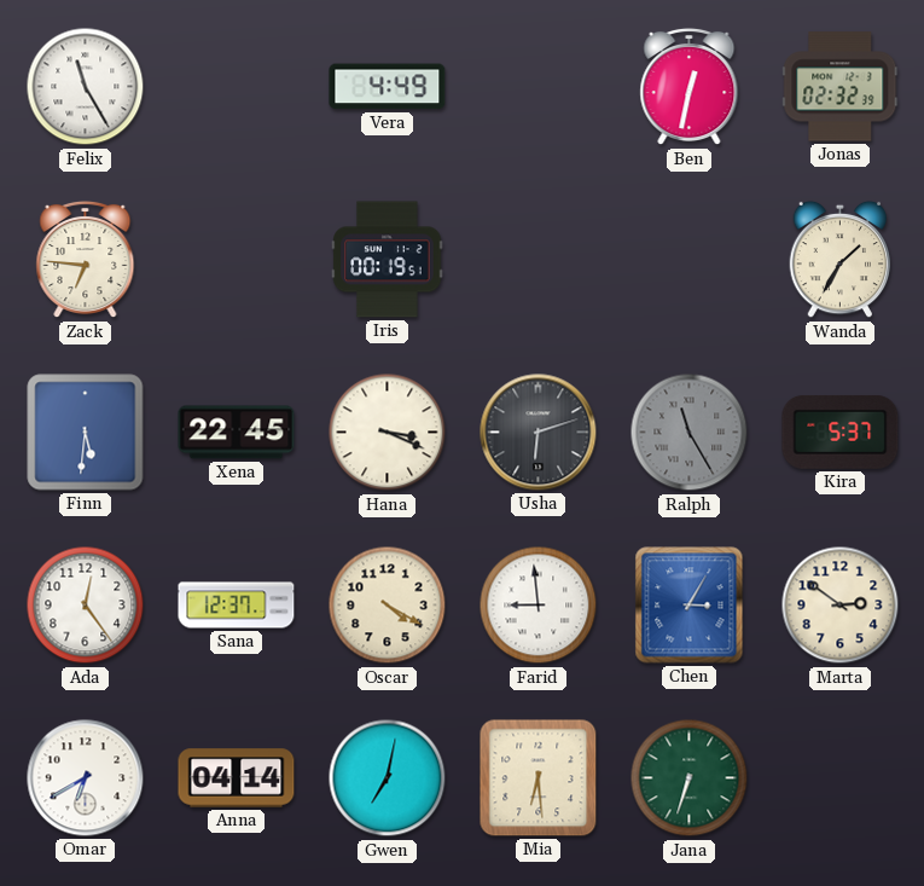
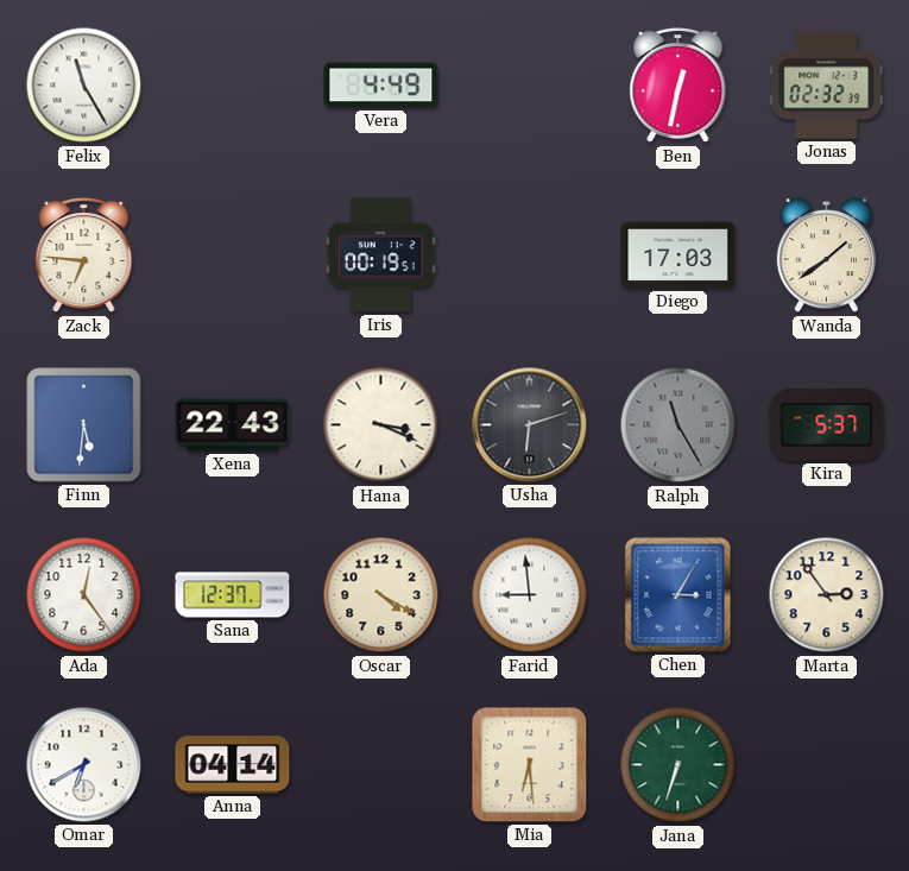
Diego: none -> 17:03
Wanda: 1:35 -> 1:39
Xena: 22:45 -> 22:43
Marta: 2:51 -> 2:54
Gwen: 7:02 -> none
